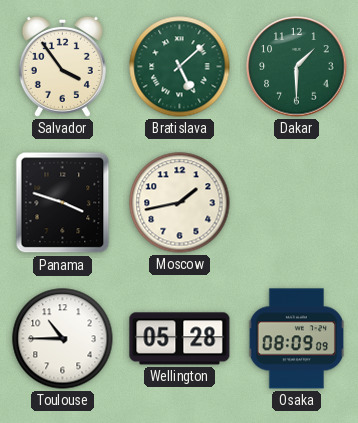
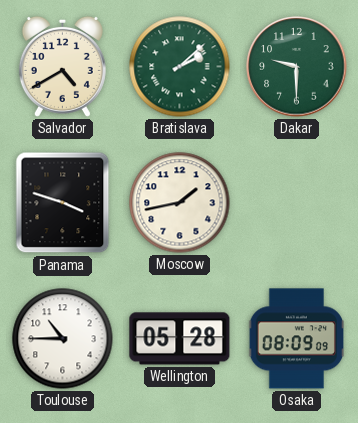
Salvador: 3:54 -> 4:40
Bratislava: 5:08 -> 2:08
Dakar: 1:30 -> 9:30
